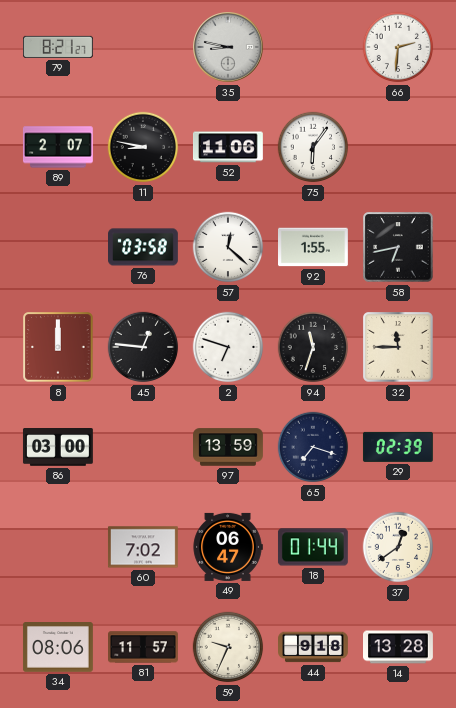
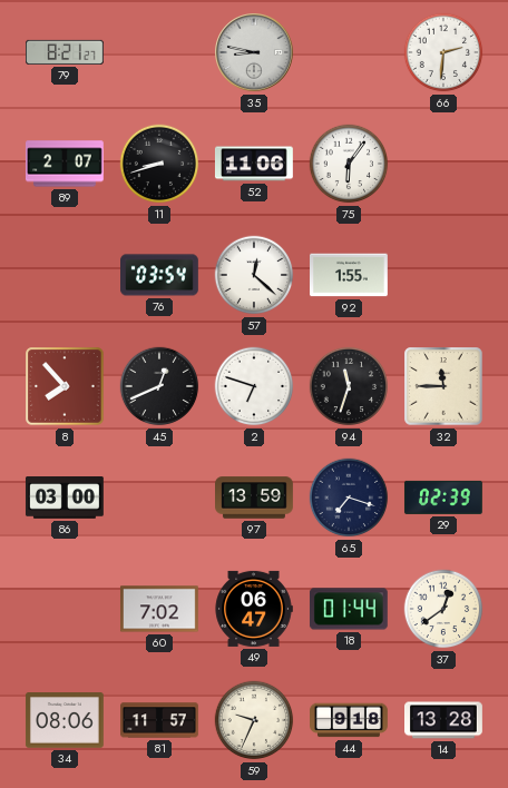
11: 8:47 -> 8:42
76: 03:58 -> 03:54
58: 6:43 -> none
8: 12:00 -> 7:53
45: 12:46 -> 12:41
